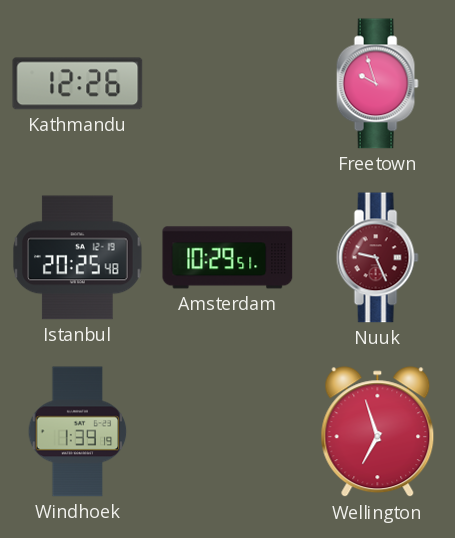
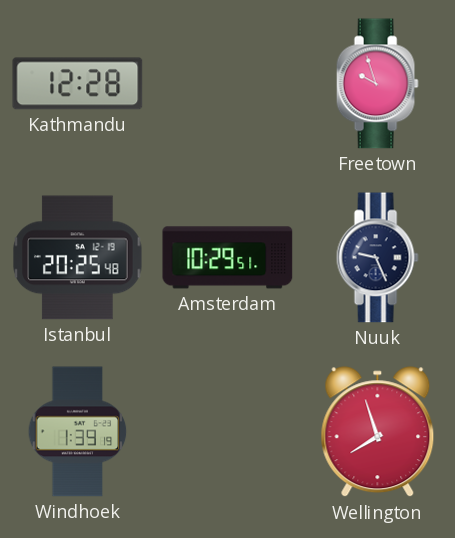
Kathmandu: 12:26 -> 12:28
Nuuk dial: burgundy -> navy
Wellington: 6:57 -> 7:57
